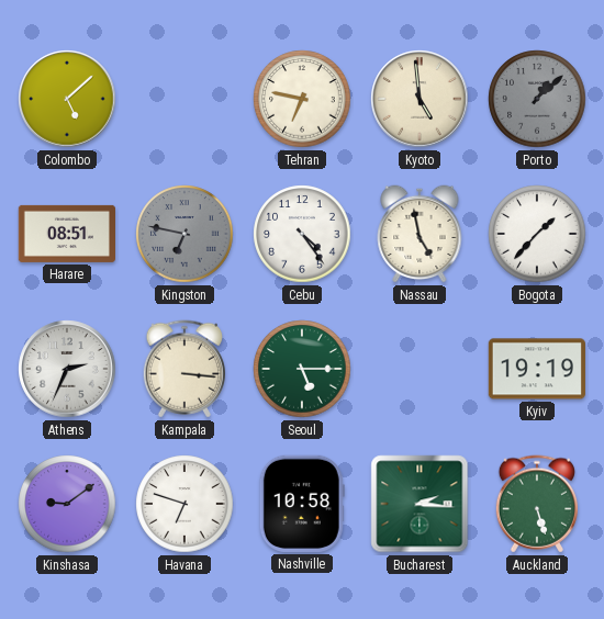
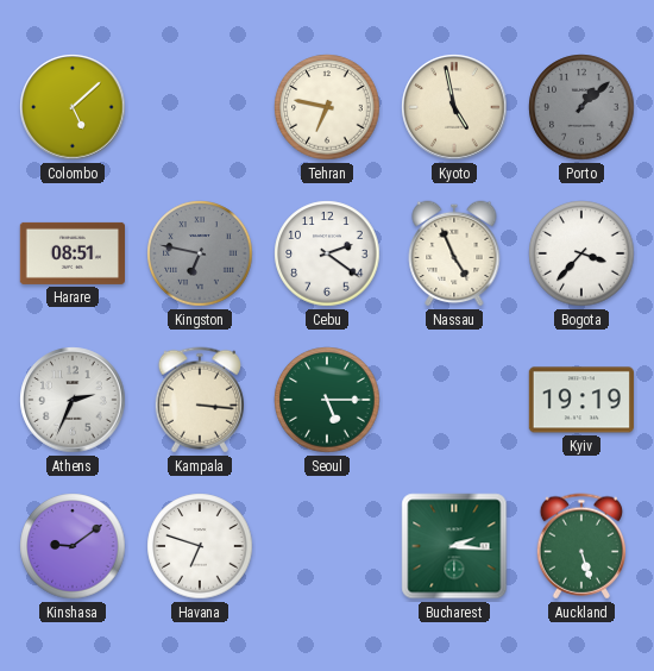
Kyoto: 4:59 -> 4:58
Cebu: 4:24 -> 2:21
Nassau: 4:58 -> 4:56
Bogota: 1:37 -> 3:37
Nashville: 10:58 -> none
